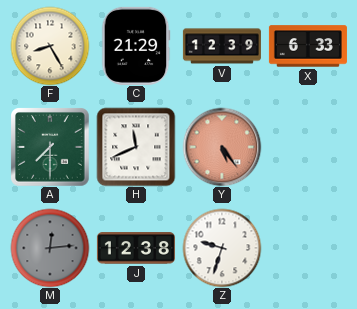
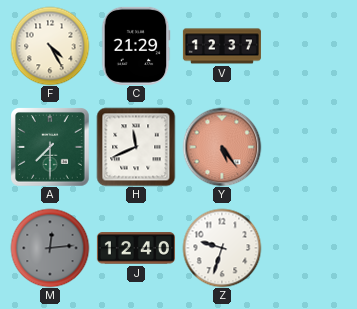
F: 8:25 -> 4:25
V: 12:39 -> 12:37
X: 6:33 -> none
J: 12:38 -> 12:40
